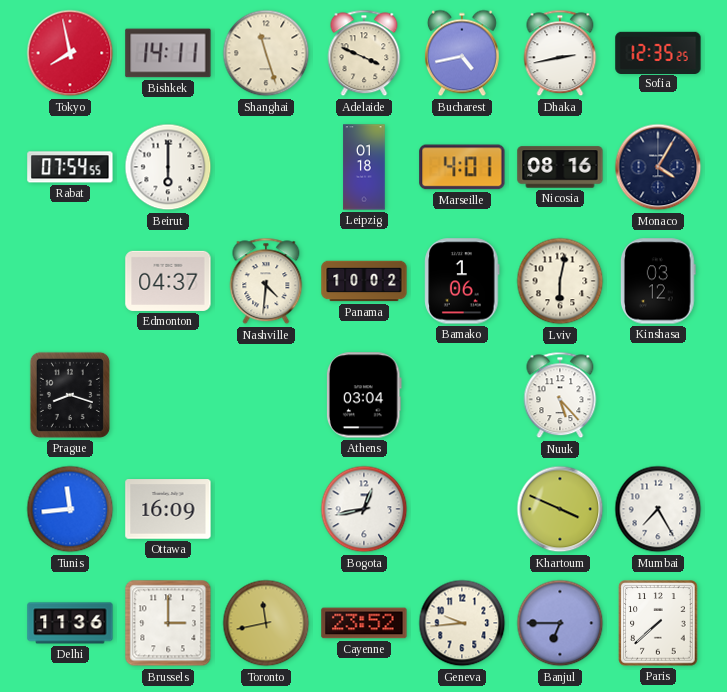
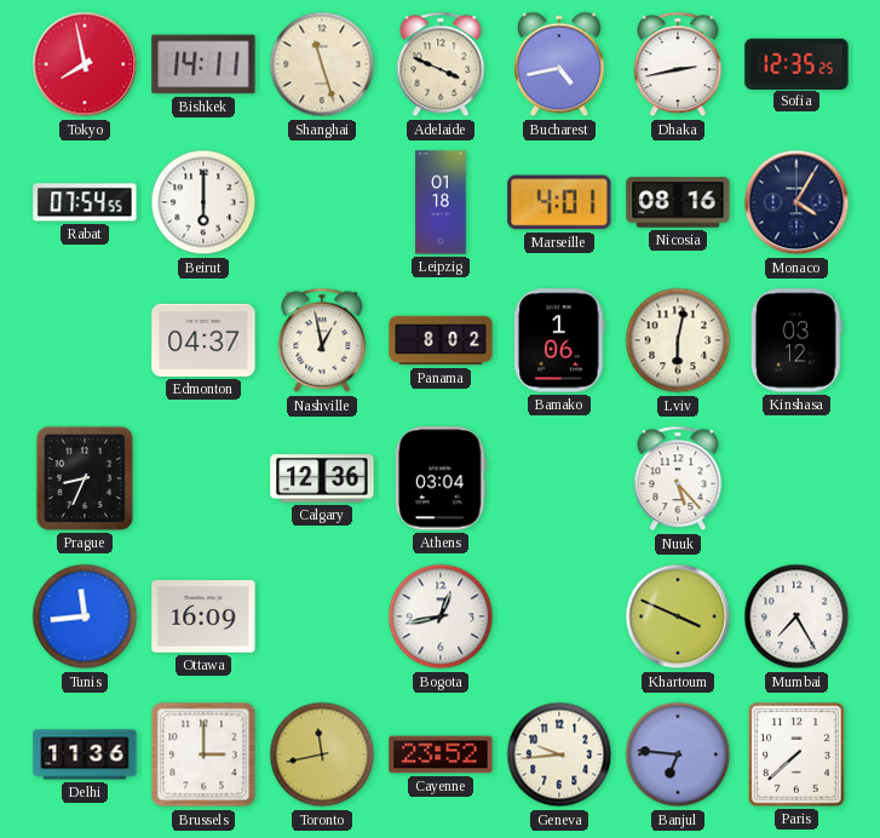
Nashville: 4:31 -> 12:58
Panama: 10:02 -> 8:02
Prague: 8:18 -> 8:34
Calgary: none -> 12:36
Banjul: 6:45 -> 6:46
